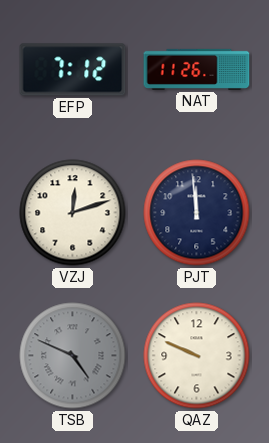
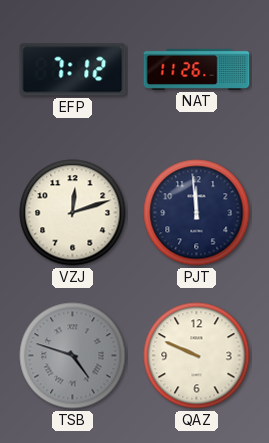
TSB: 4:49 -> 4:48
